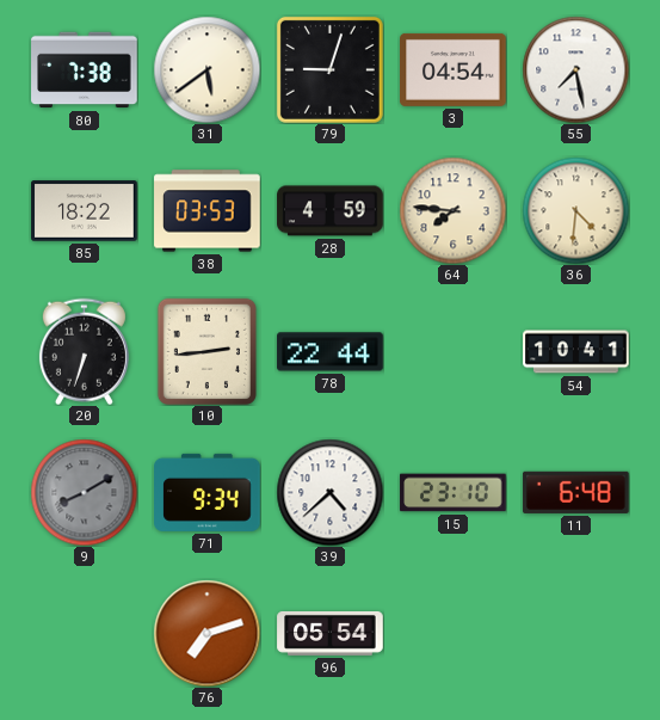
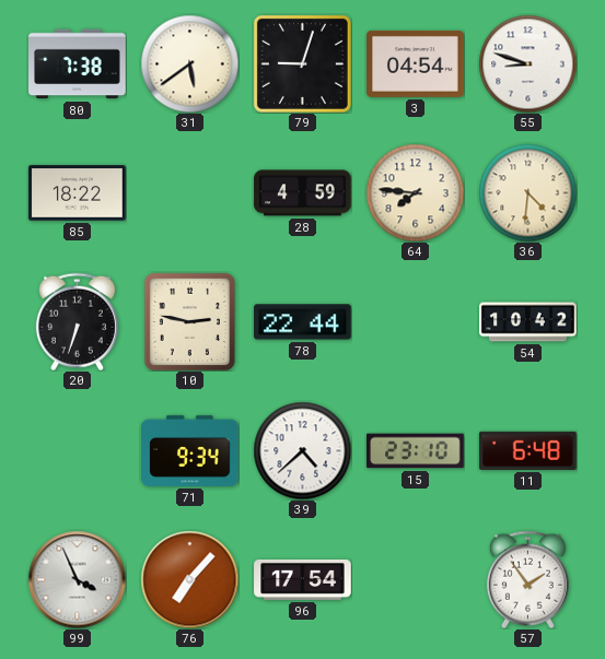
55: 7:28 -> 8:48
38: 03:53 -> none
10: 2:44 -> 2:47
54: 10:41 -> 10:42
9: 8:10 -> none
99: none -> 3:56
76: 7:12 -> 7:07
96: 05:54 -> 17:54
57: none -> 1:54
